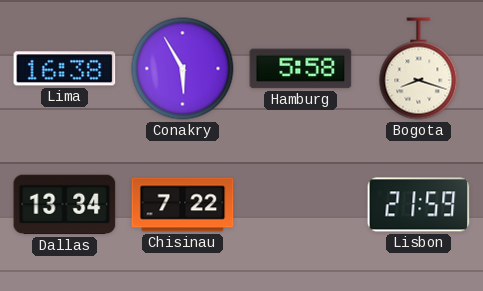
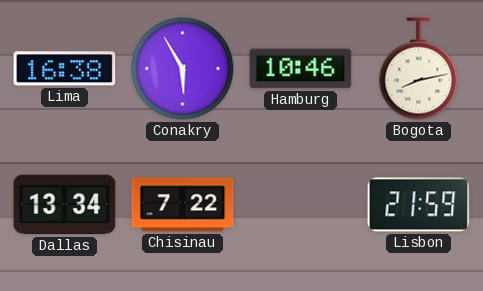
Hamburg: 5:58 -> 10:46
Bogota: 8:18 -> 8:13
